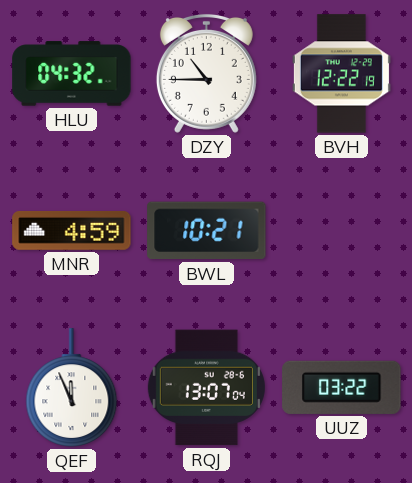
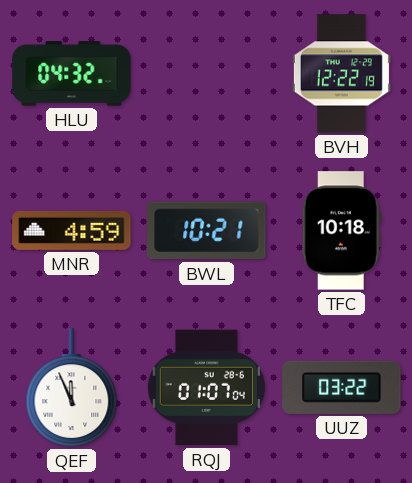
DZY: 10:45 -> none
TFC: none -> 10:18
RQJ: 13:07 -> 01:07
